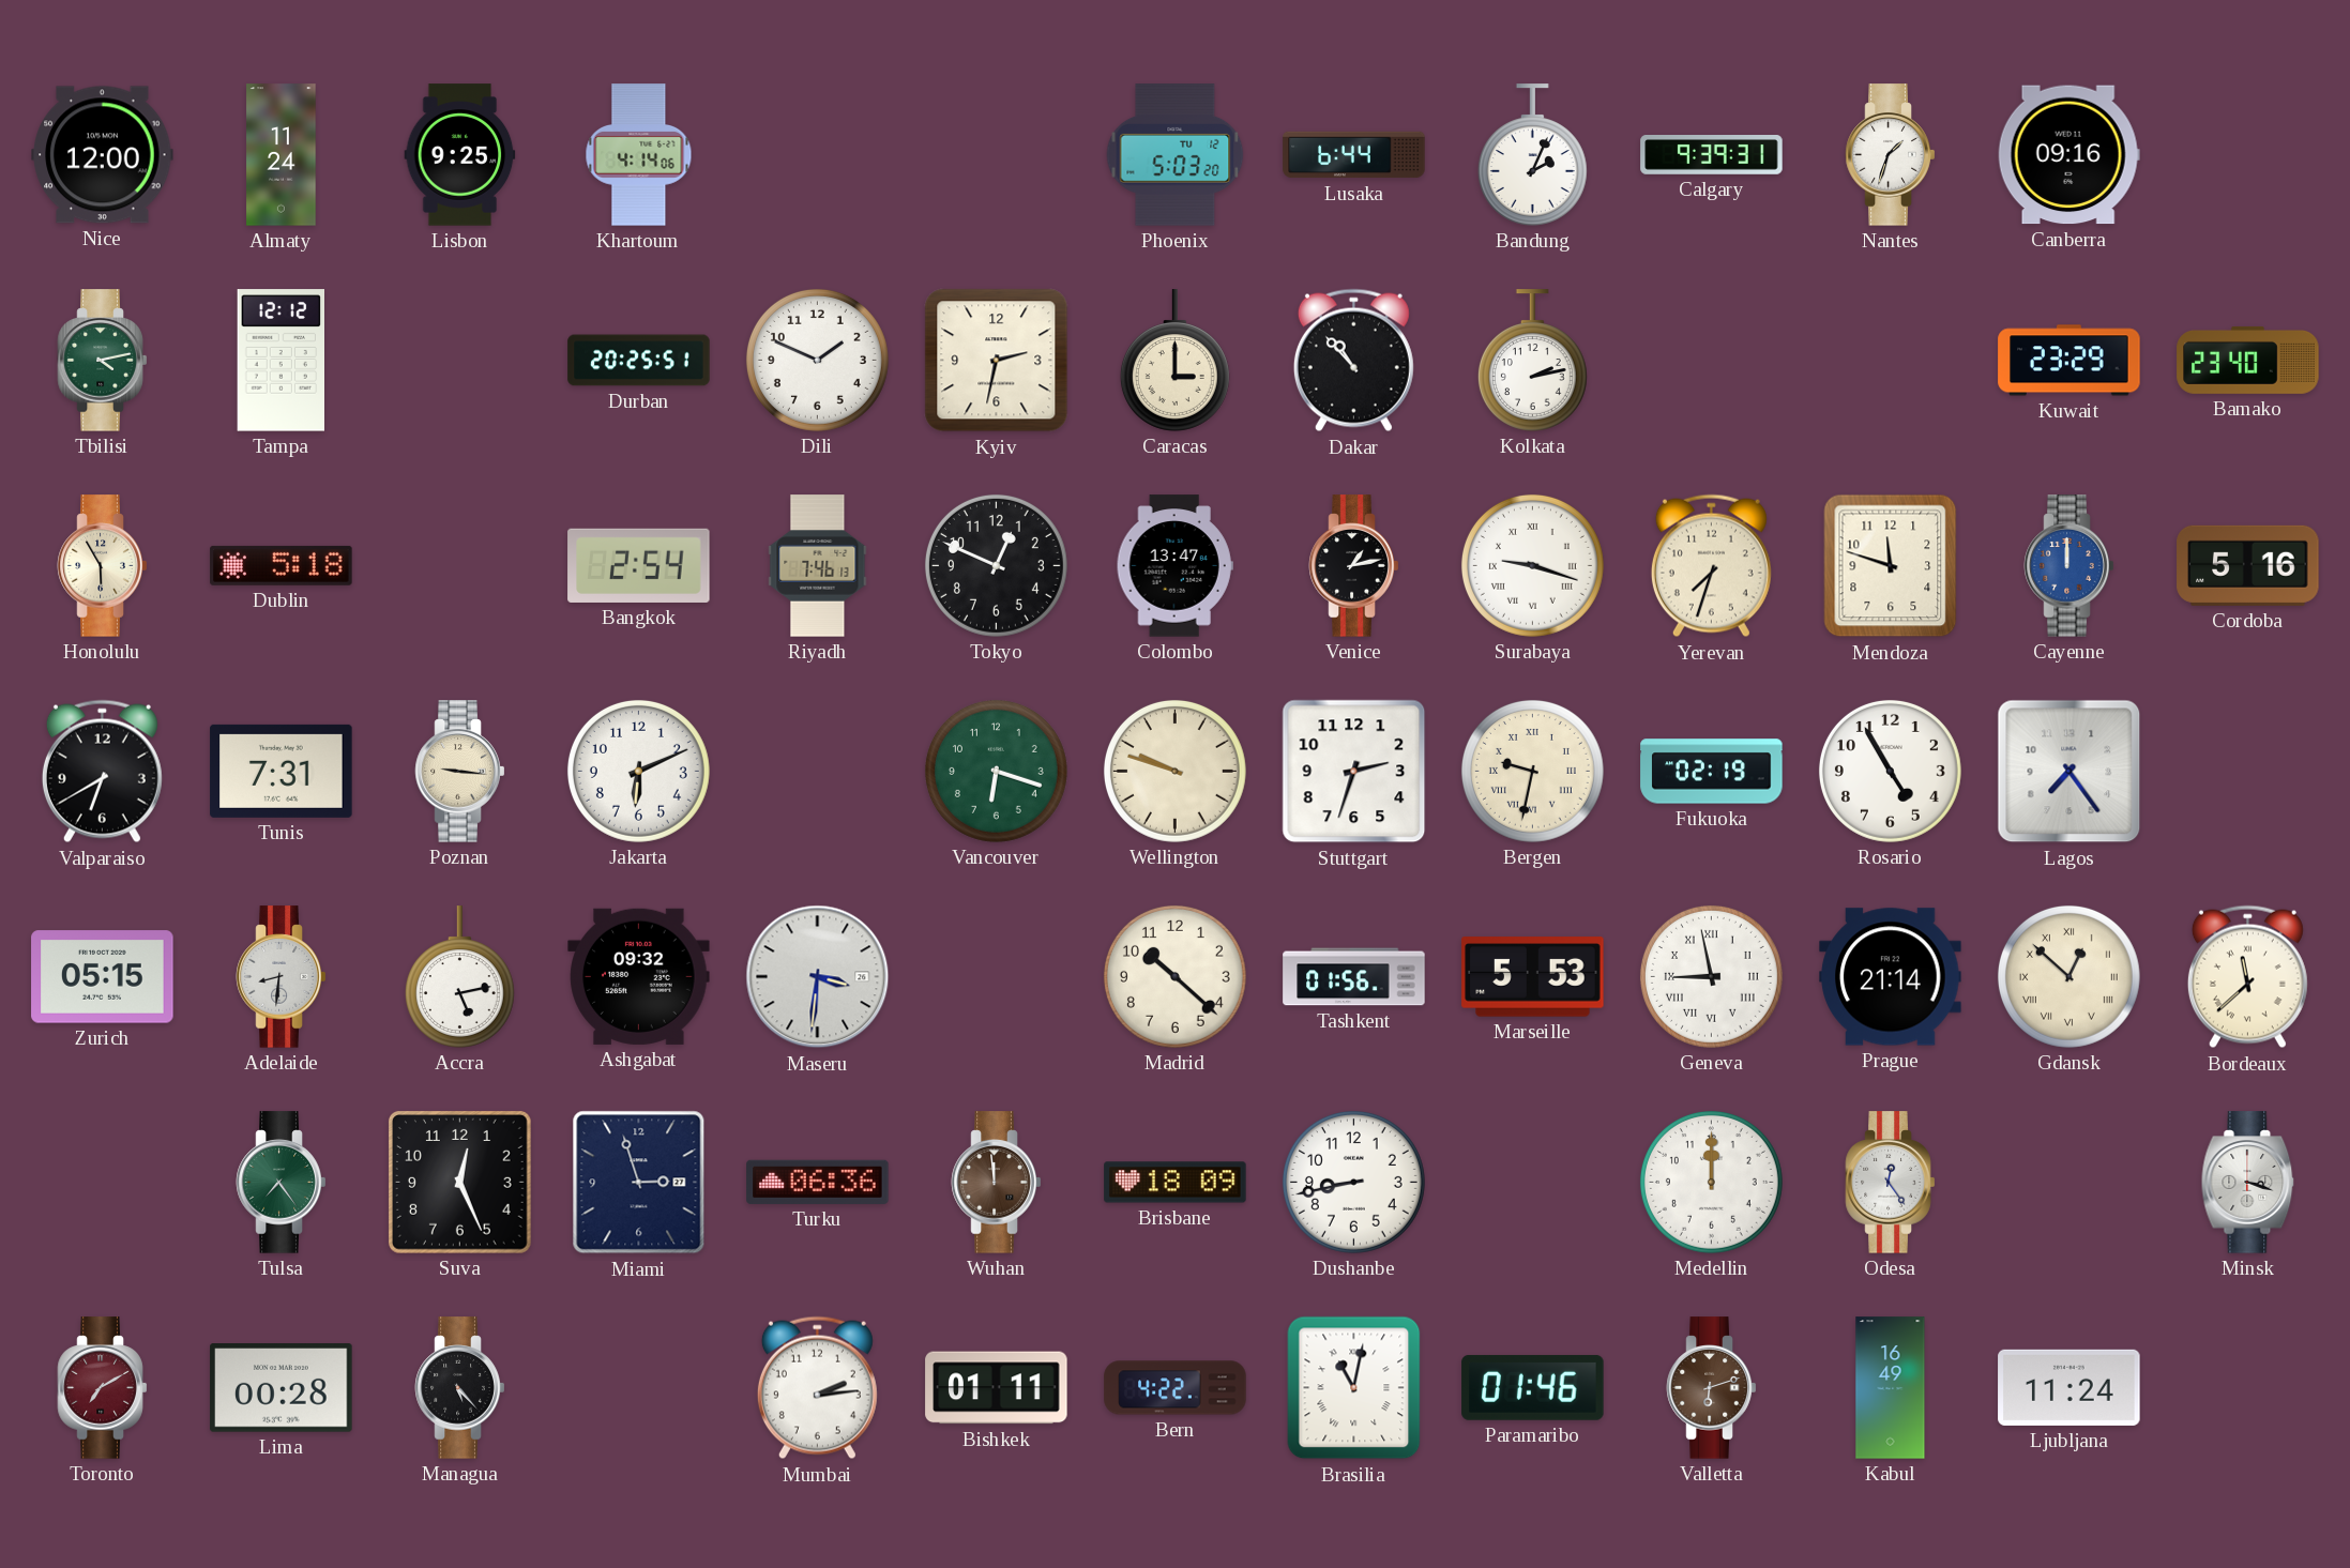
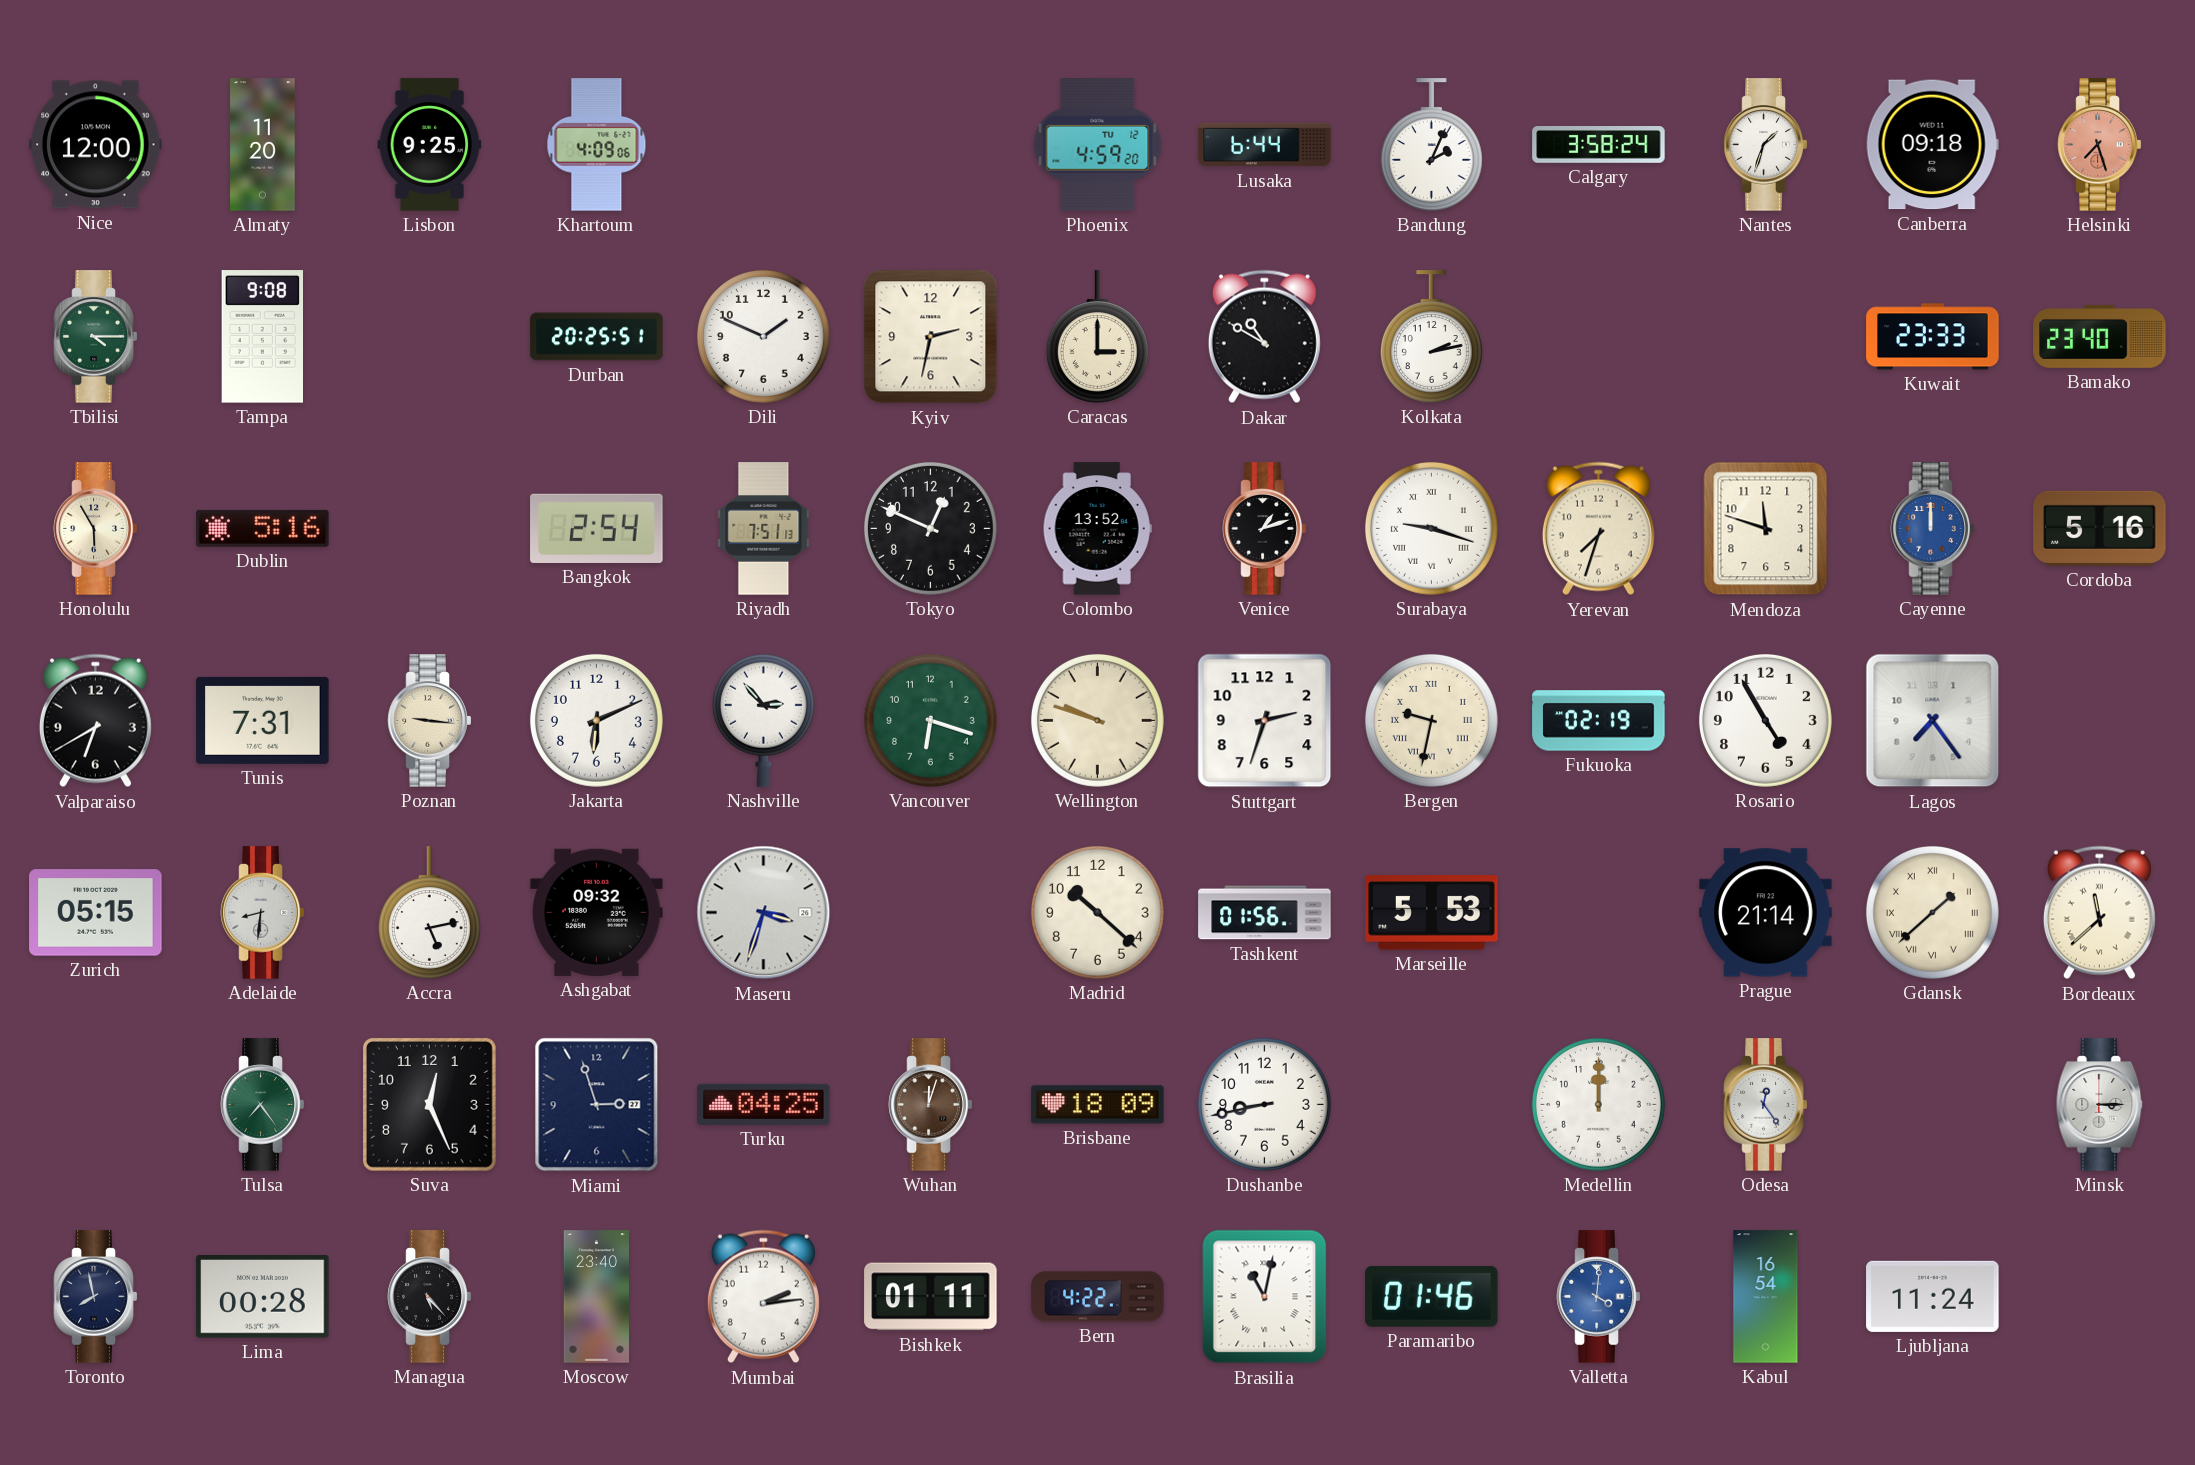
Almaty: 11:24 -> 11:20
Khartoum: 4:14 -> 4:09
Phoenix: 5:03 -> 4:59
Calgary: 9:39 -> 3:58
Canberra: 09:16 -> 09:18
Helsinki: none -> 7:27
Tbilisi: 4:13 -> 4:15
Tampa: 12:12 -> 9:08
Dakar: 10:53 -> 10:50
Kuwait: 23:29 -> 23:33
Dublin: 5:18 -> 5:16
Riyadh: 7:46 -> 7:51
Colombo: 13:47 -> 13:52
Venice: 1:13 -> 1:12
Nashville: none -> 2:53
Maseru: 3:31 -> 3:33
Geneva: 8:58 -> none
Gdansk: 12:52 -> 1:38
Turku: 06:36 -> 04:25
Wuhan: 11:59 -> 12:03
Minsk: 3:18 -> 3:15
Toronto: 7:10 -> 7:58
Toronto dial: burgundy -> navy
Moscow: none -> 23:40
Valletta: 6:12 -> 4:01
Valletta dial: brown -> blue
Kabul: 16:49 -> 16:54
